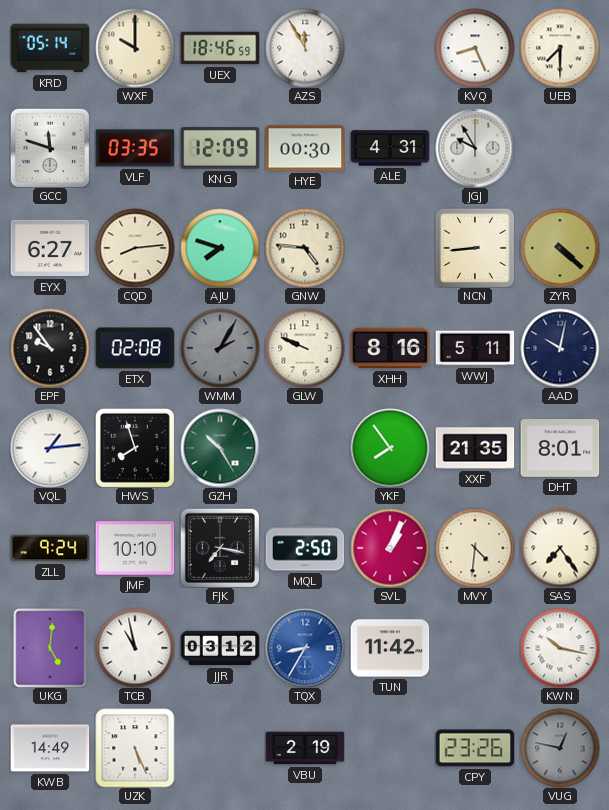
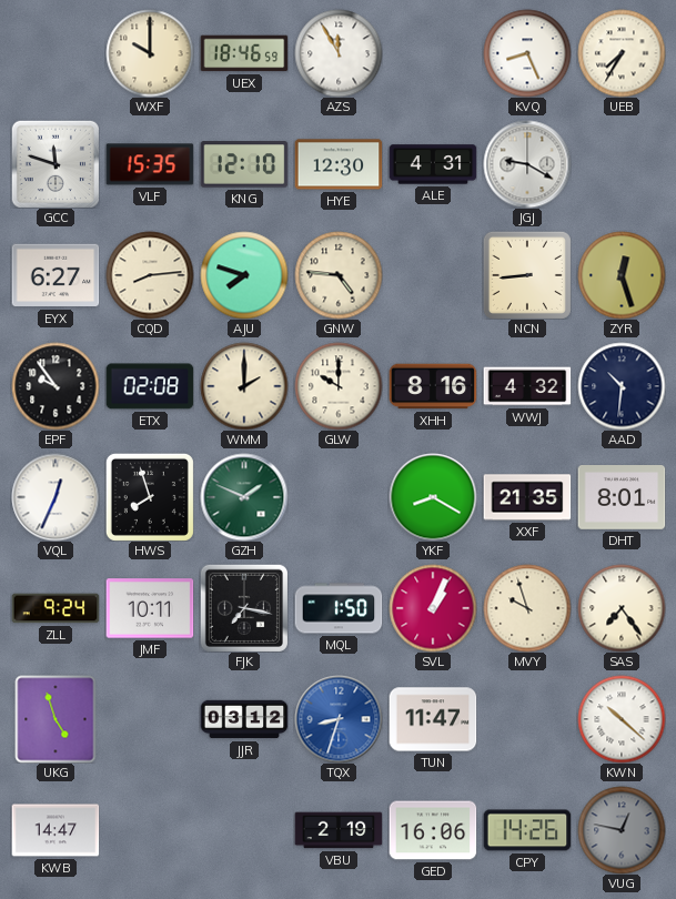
KRD: 05:14 -> none
UEB: 7:30 -> 7:35
VLF: 03:35 -> 15:35
KNG: 12:09 -> 12:10
HYE: 00:30 -> 12:30
JGJ: 9:55 -> 9:20
ZYR: 4:22 -> 12:27
WMM: 2:05 -> 2:00
WMM dial: grey -> cream
GLW: 9:49 -> 10:00
WWJ: 5:11 -> 4:32
AAD: 10:02 -> 10:31
VQL: 1:14 -> 12:34
GZH: 10:25 -> 1:49
YKF: 7:54 -> 8:20
JMF: 10:10 -> 10:11
MQL: 2:50 -> 1:50
MVY: 4:31 -> 9:57
UKG: 5:01 -> 4:57
TCB: 10:58 -> none
TQX: 8:35 -> 8:33
TUN: 11:42 -> 11:47
KWN: 10:17 -> 10:22
KWB: 14:49 -> 14:47
UZK: 5:26 -> none
GED: none -> 16:06
CPY: 23:26 -> 14:26
